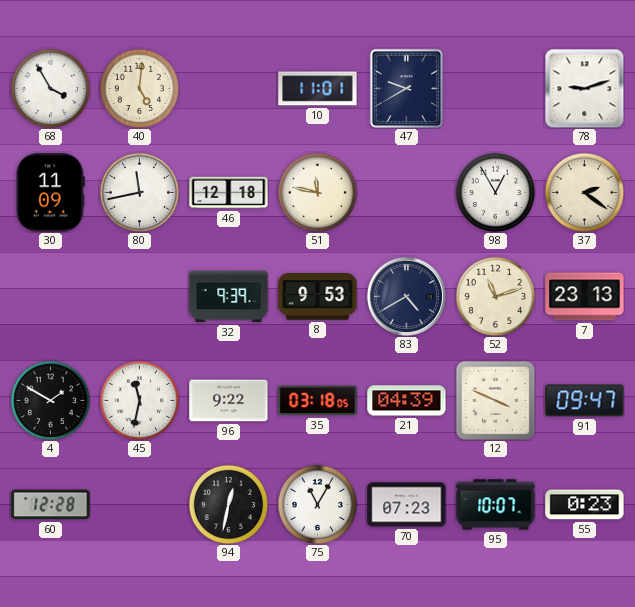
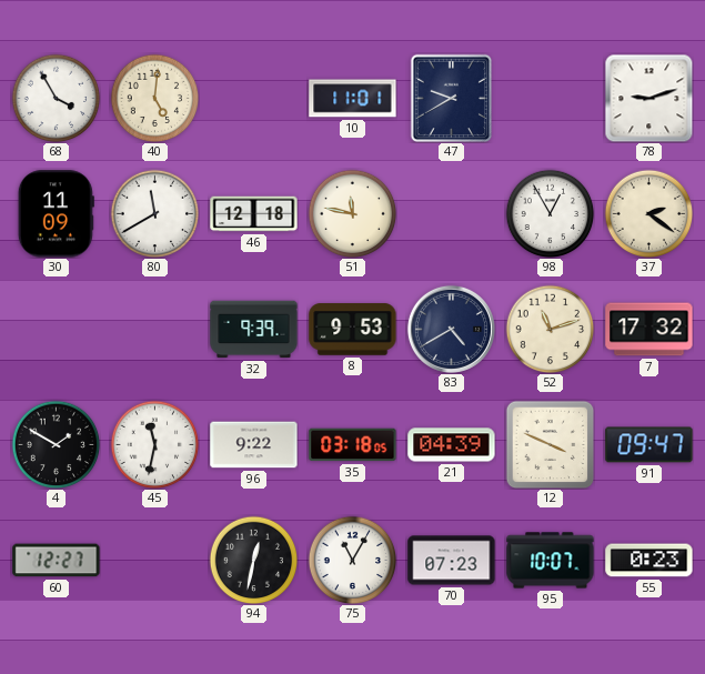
80: 11:43 -> 11:40
7: 23:13 -> 17:32
60: 12:28 -> 12:27
